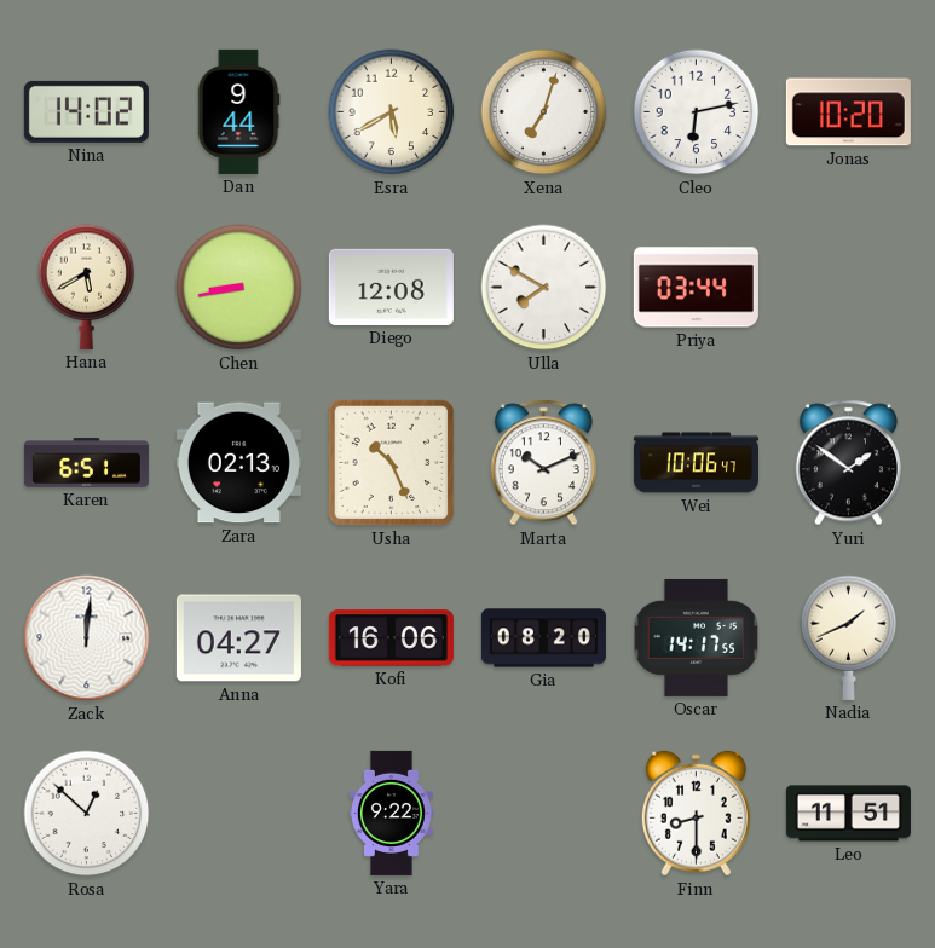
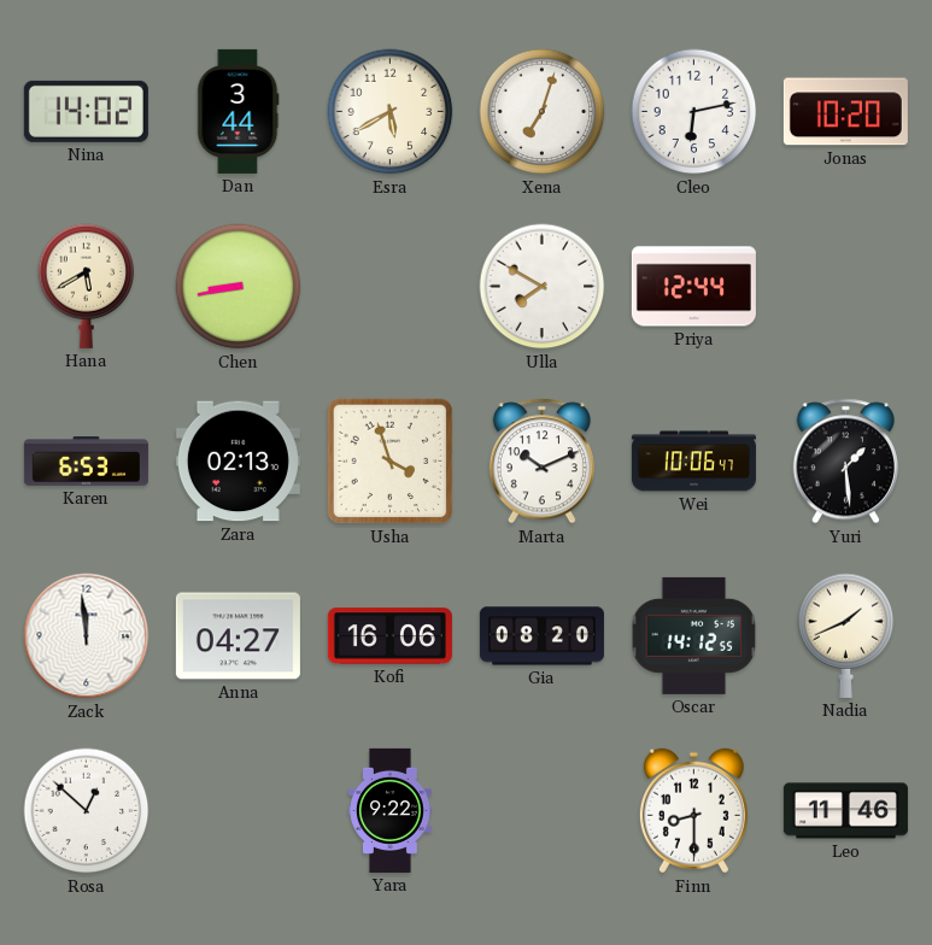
Dan: 9:44 -> 3:44
Diego: 12:08 -> none
Priya: 03:44 -> 12:44
Karen: 6:51 -> 6:53
Usha: 10:26 -> 3:57
Yuri: 1:51 -> 1:29
Zack: 12:01 -> 11:59
Oscar: 14:17 -> 14:12
Leo: 11:51 -> 11:46
